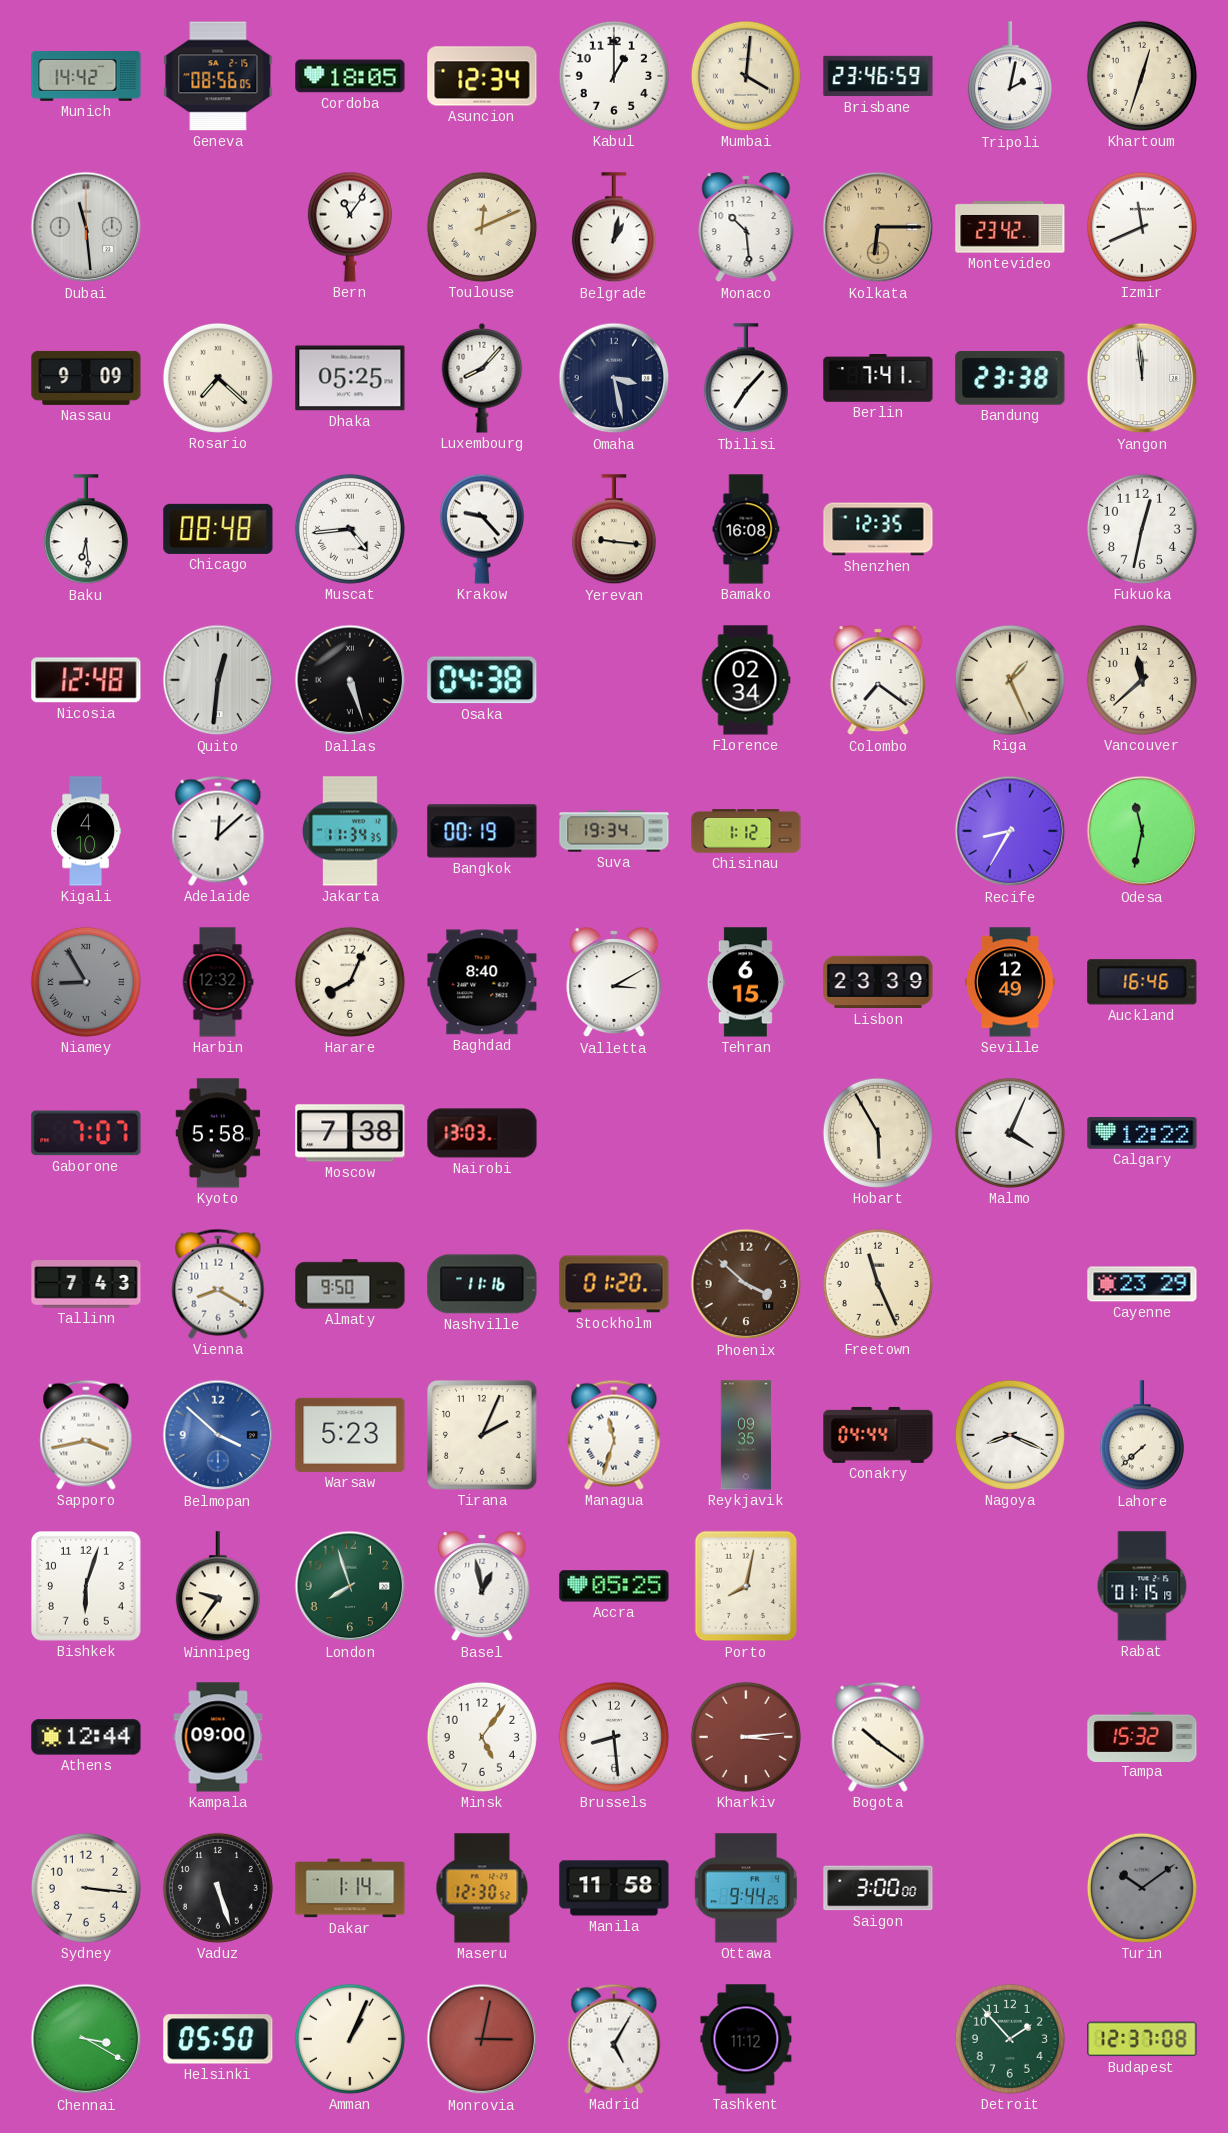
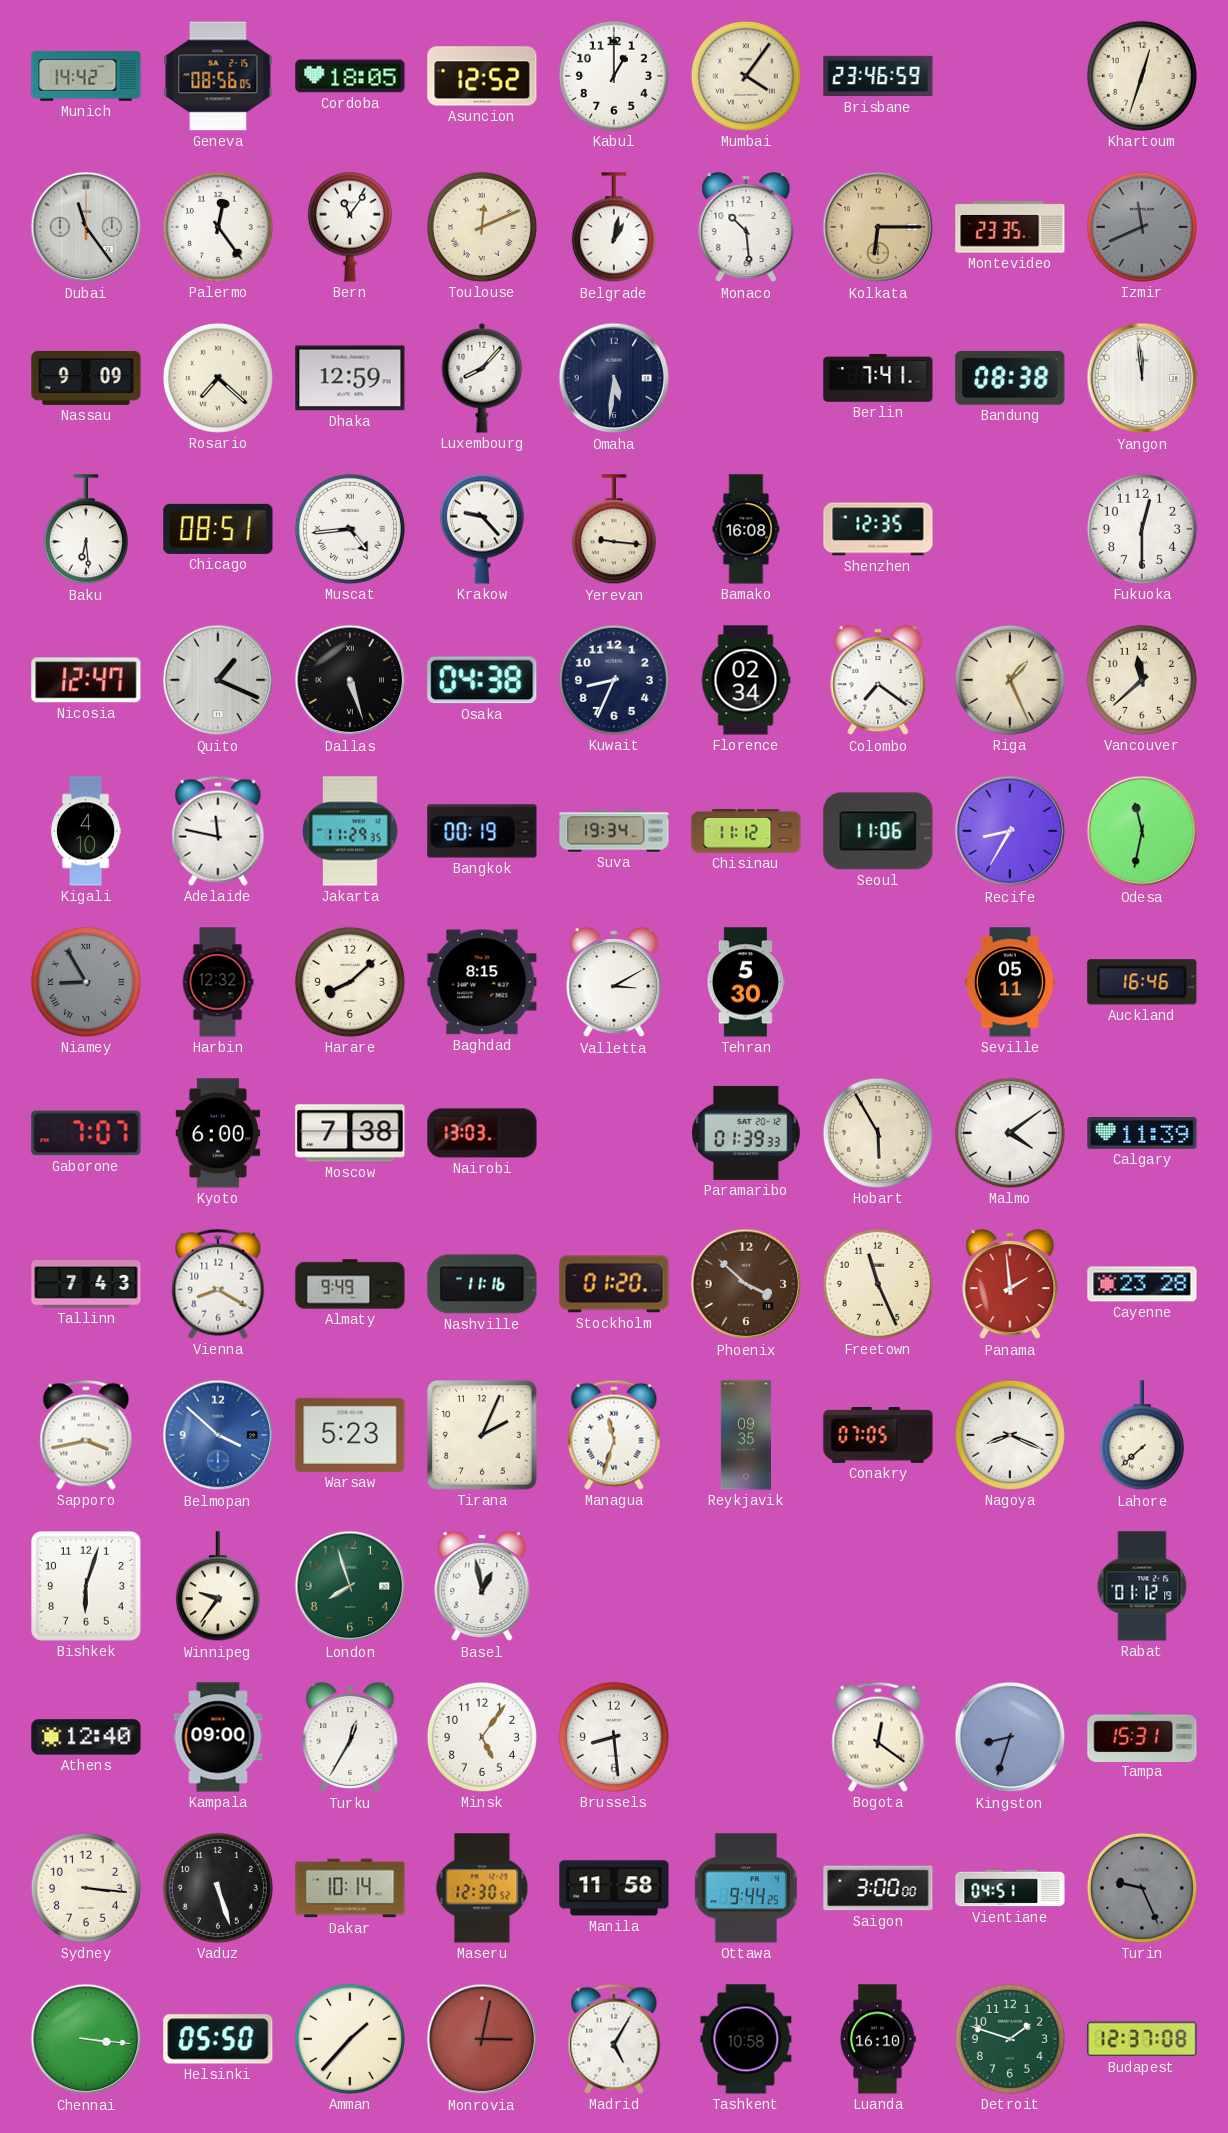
Asuncion: 12:34 -> 12:52
Mumbai: 4:01 -> 4:06
Tripoli: 2:02 -> none
Dubai: 11:29 -> 11:24
Palermo: none -> 12:24
Montevideo: 23:42 -> 23:35
Izmir dial: white -> grey
Dhaka: 05:25 -> 12:59
Omaha: 3:28 -> 5:31
Tbilisi: 7:07 -> none
Bandung: 23:38 -> 08:38
Chicago: 08:48 -> 08:51
Fukuoka: 12:32 -> 12:30
Nicosia: 12:48 -> 12:47
Quito: 12:31 -> 1:19
Kuwait: none -> 8:34
Adelaide: 12:08 -> 11:47
Jakarta: 11:34 -> 11:29
Chisinau: 1:12 -> 11:12
Seoul: none -> 11:06
Harare: 8:04 -> 8:08
Baghdad: 8:40 -> 8:15
Tehran: 6:15 -> 5:30
Lisbon: 23:39 -> none
Seville: 12:49 -> 05:11
Kyoto: 5:58 -> 6:00
Paramaribo: none -> 01:39
Malmo: 4:04 -> 4:09
Calgary: 12:22 -> 11:39
Almaty: 9:50 -> 9:49
Panama: none -> 1:59
Cayenne: 23:29 -> 23:28
Conakry: 04:44 -> 07:05
Accra: 05:25 -> none
Porto: 8:02 -> none
Rabat: 01:15 -> 01:12
Athens: 12:44 -> 12:40
Turku: none -> 12:35
Kharkiv: 3:14 -> none
Bogota: 10:21 -> 12:21
Kingston: none -> 8:33
Tampa: 15:32 -> 15:31
Dakar: 1:14 -> 10:14
Vientiane: none -> 04:51
Turin: 10:09 -> 9:26
Chennai: 3:20 -> 3:16
Amman: 1:04 -> 1:37
Tashkent: 11:12 -> 10:58
Luanda: none -> 16:10
Detroit: 1:53 -> 1:48
